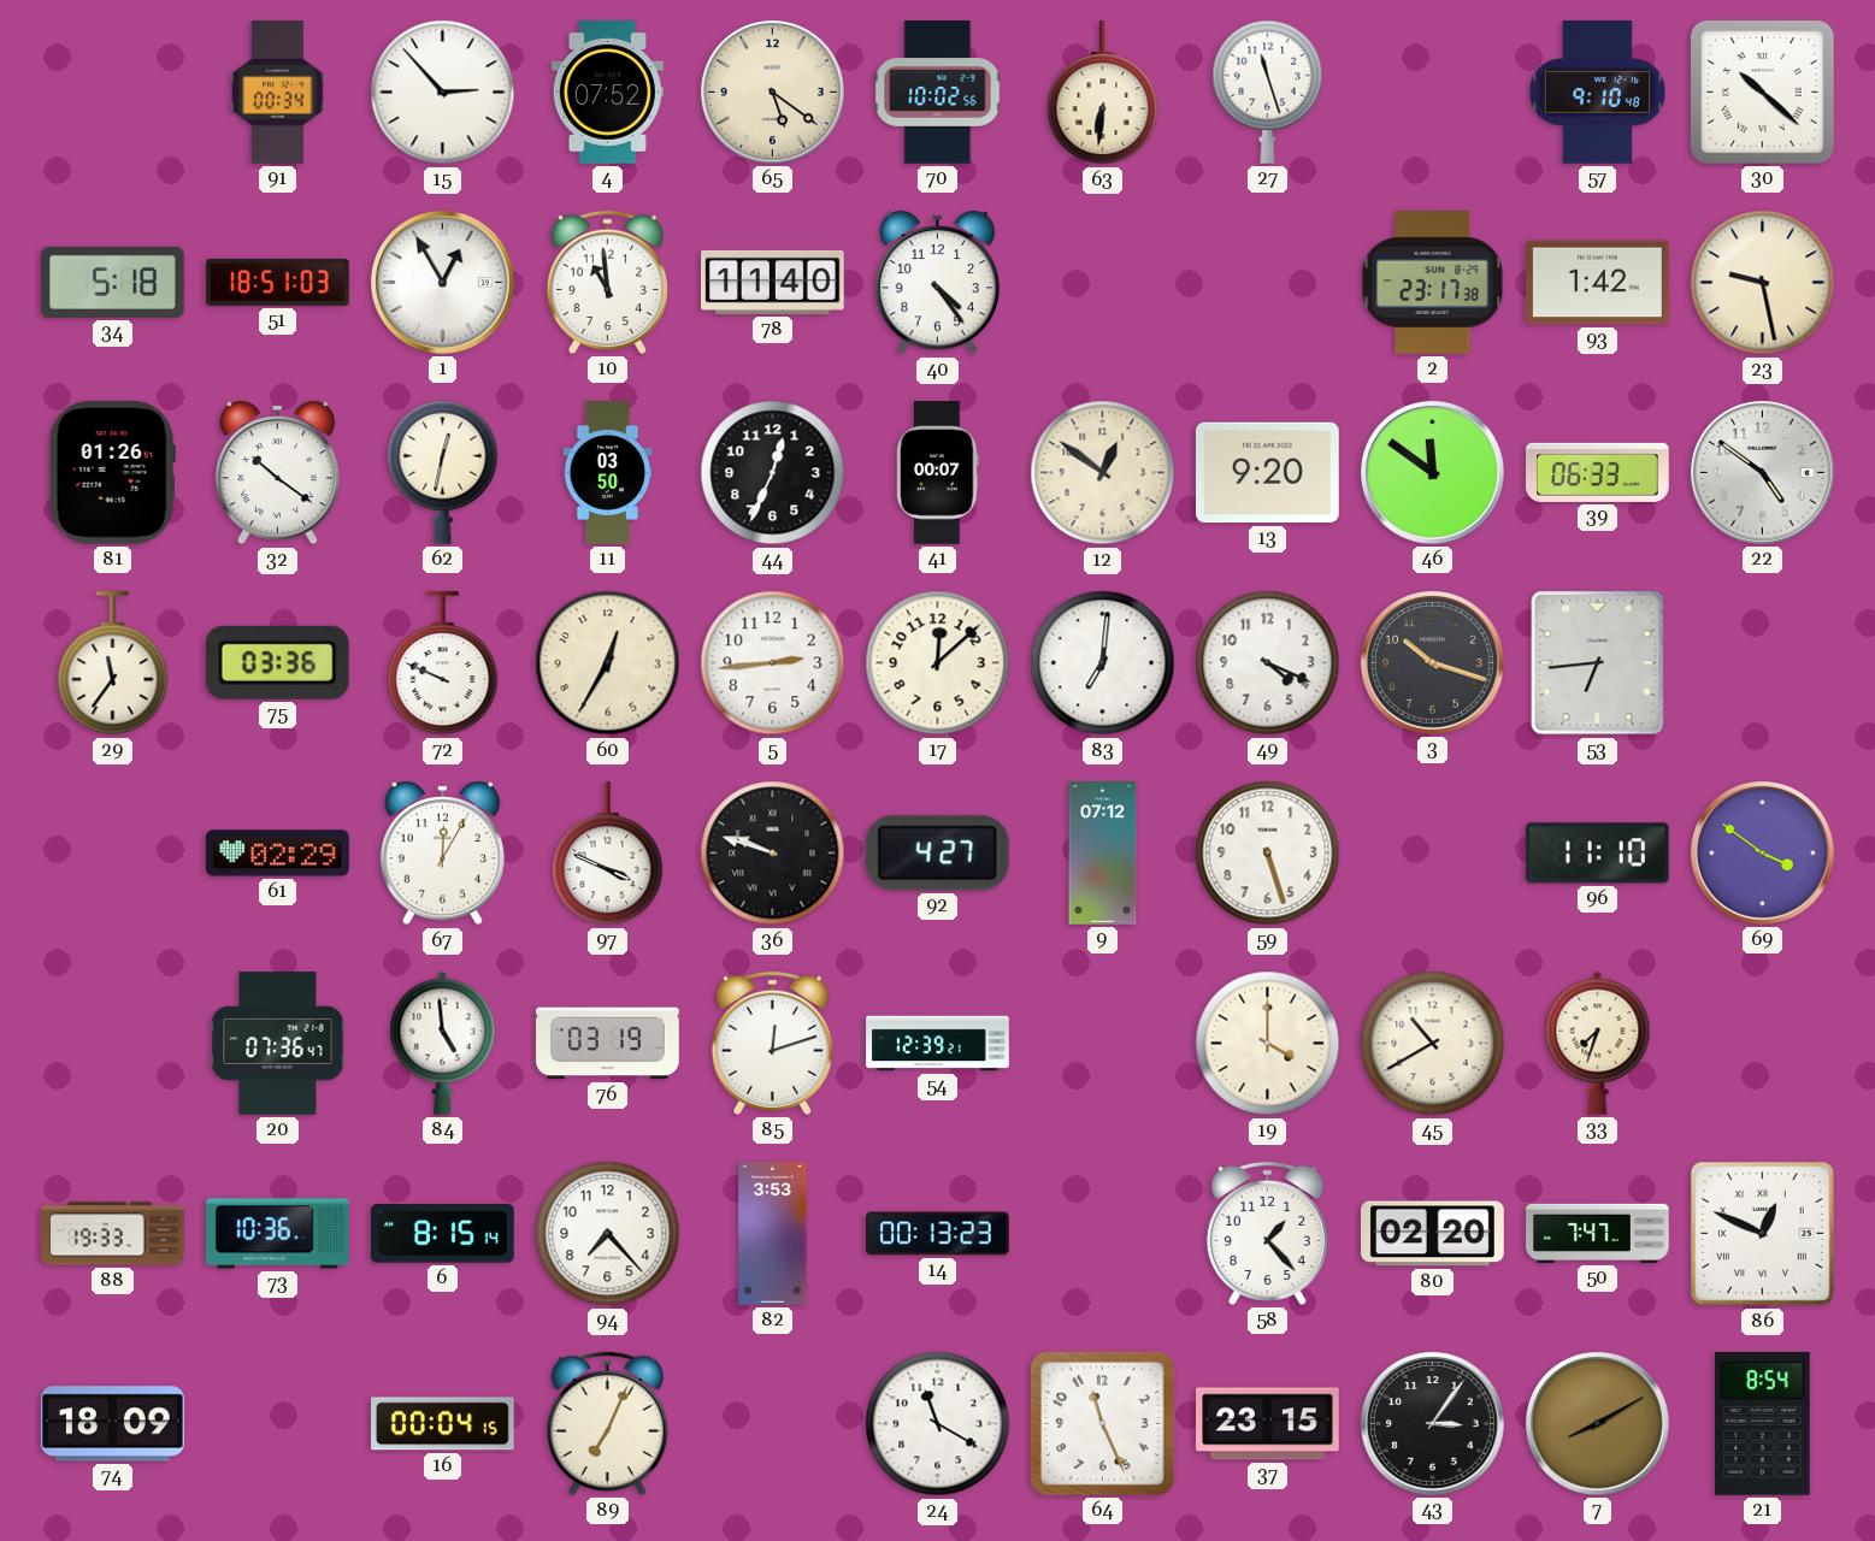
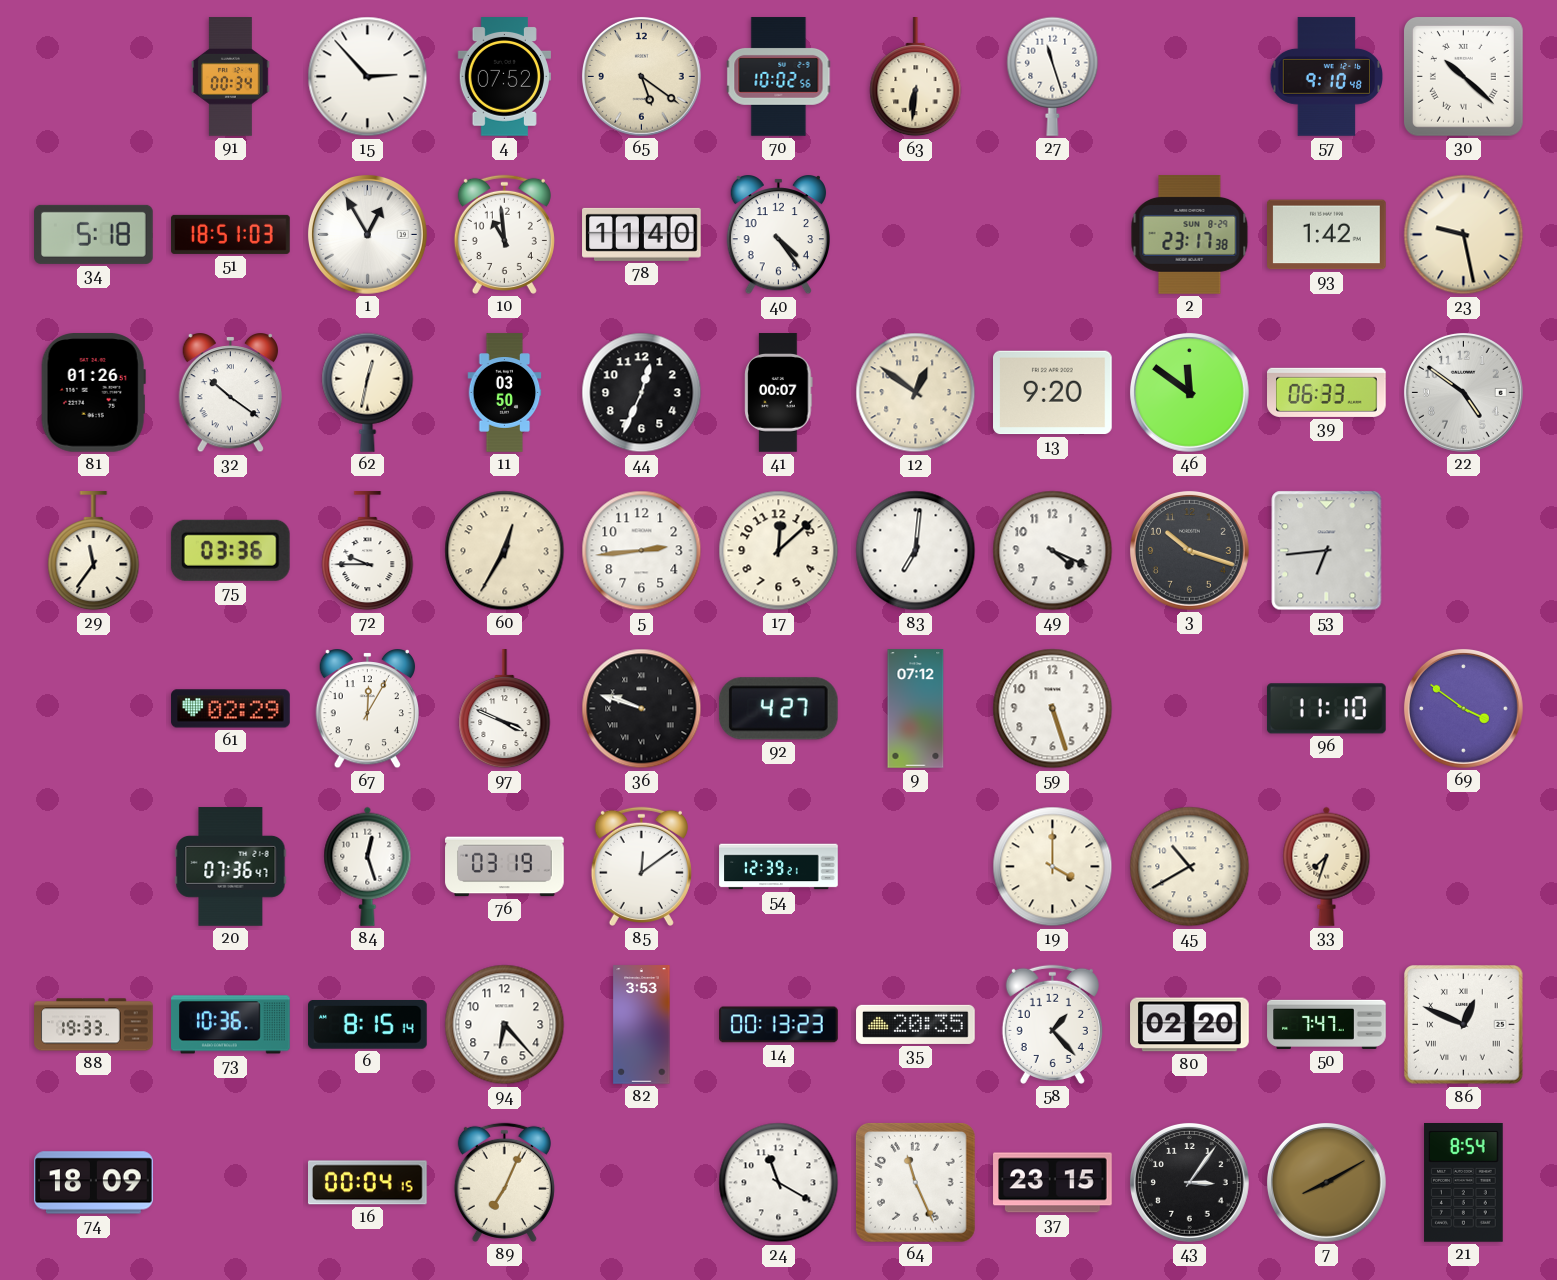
72: 9:49 -> 9:45
84: 4:59 -> 12:27
85: 12:12 -> 12:09
94: 7:23 -> 6:23
35: none -> 20:35
